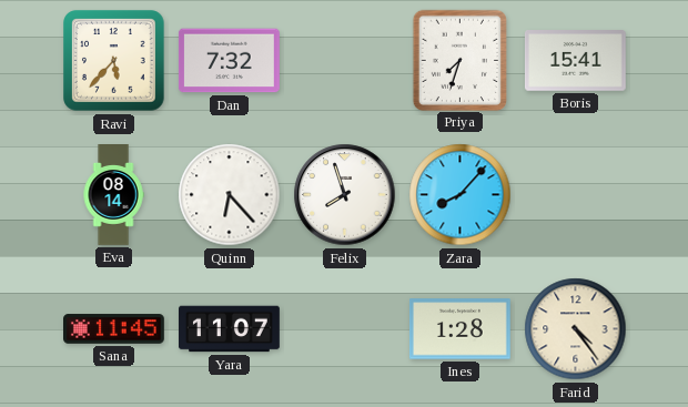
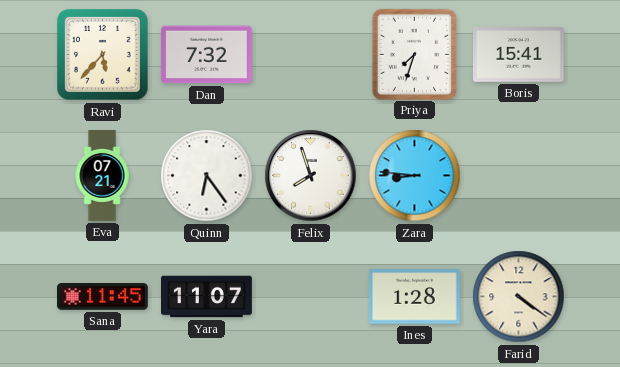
Eva: 08:14 -> 07:21
Quinn: 6:23 -> 6:24
Zara: 8:07 -> 8:46
Farid: 4:24 -> 4:21
